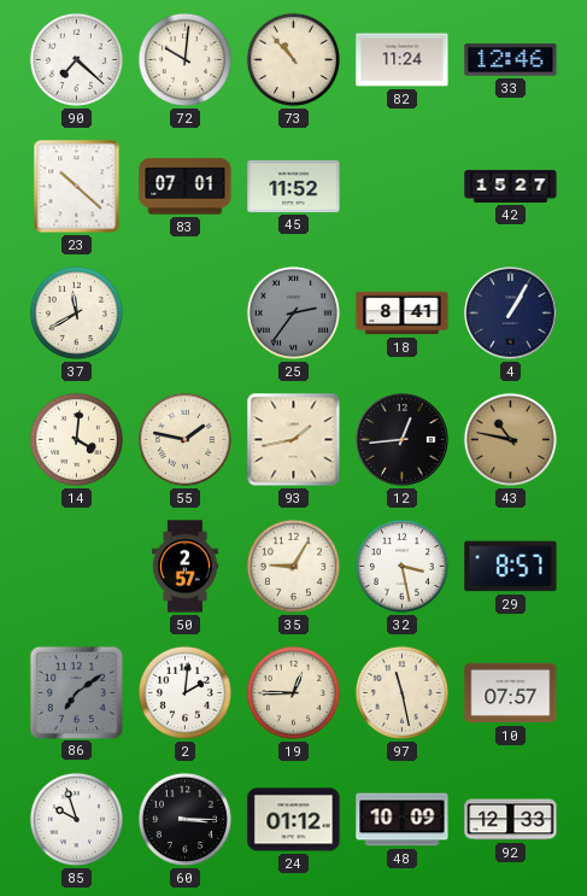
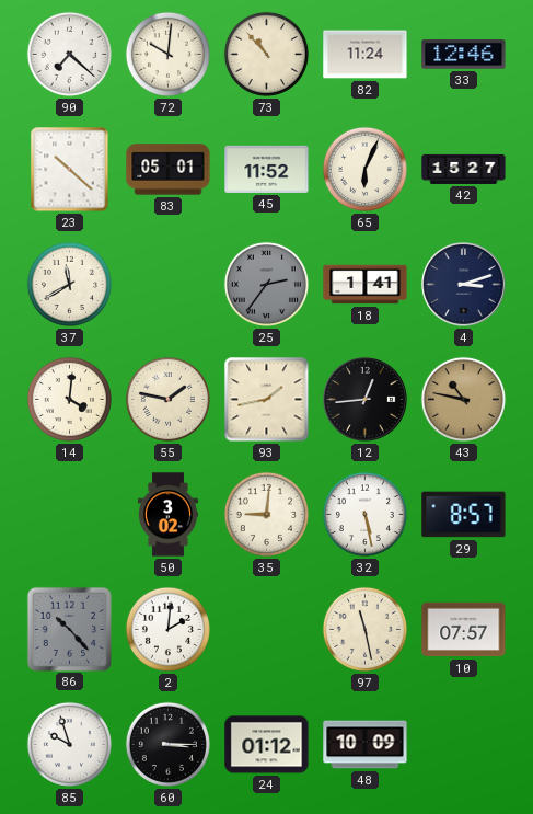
83: 07:01 -> 05:01
65: none -> 6:04
18: 8:41 -> 1:41
4: 1:05 -> 3:12
50: 2:57 -> 3:02
35: 9:05 -> 9:01
32: 3:28 -> 5:28
86: 7:09 -> 10:23
19: 12:45 -> none
92: 12:33 -> none
